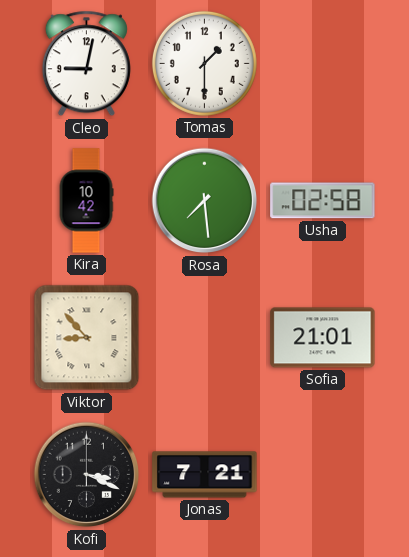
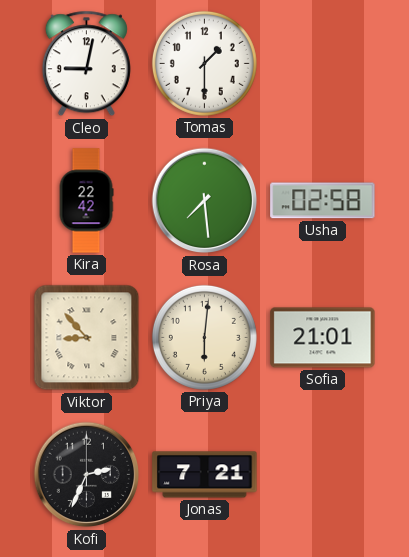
Kira: 10:42 -> 22:42
Priya: none -> 6:01
Kofi: 3:19 -> 2:34
